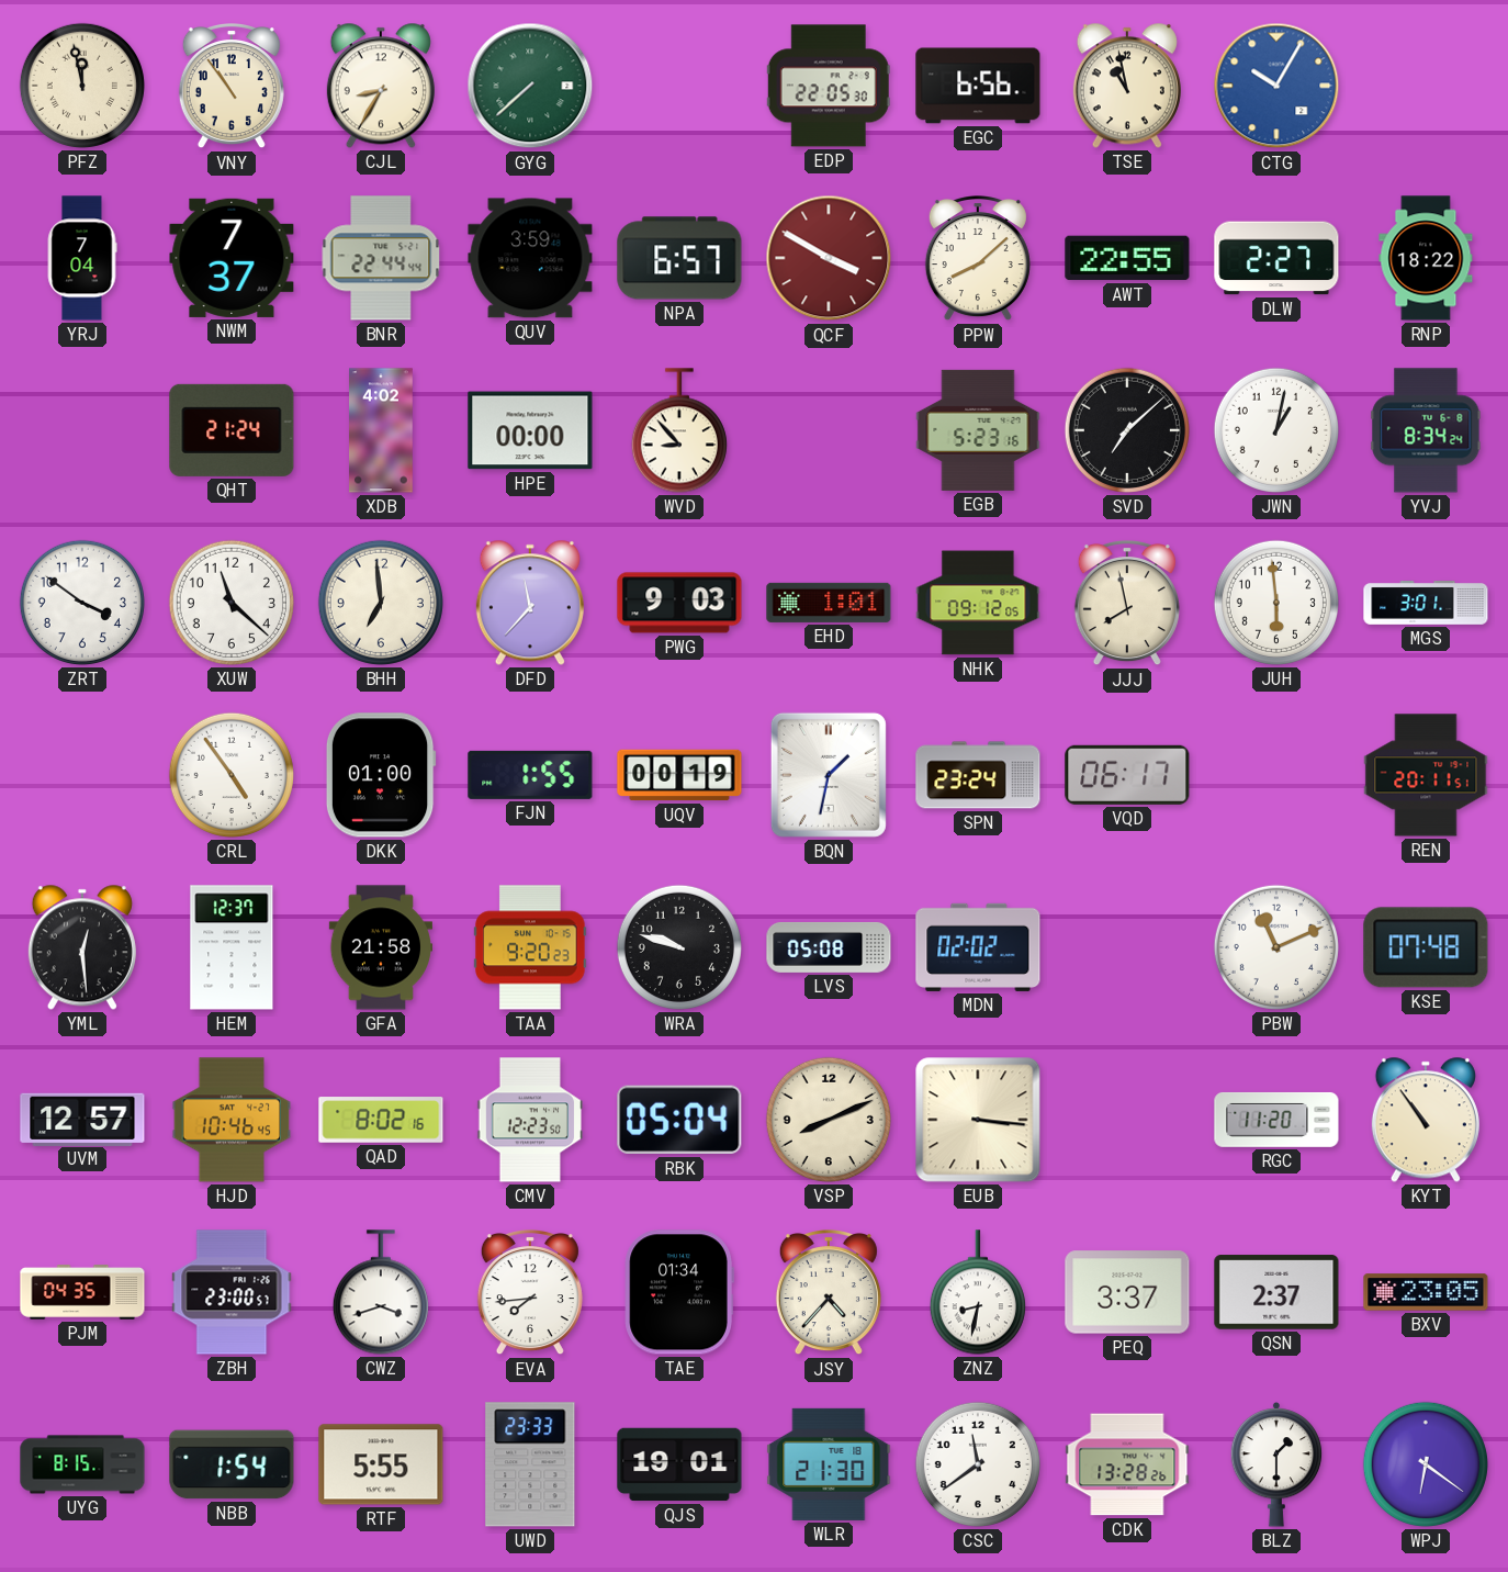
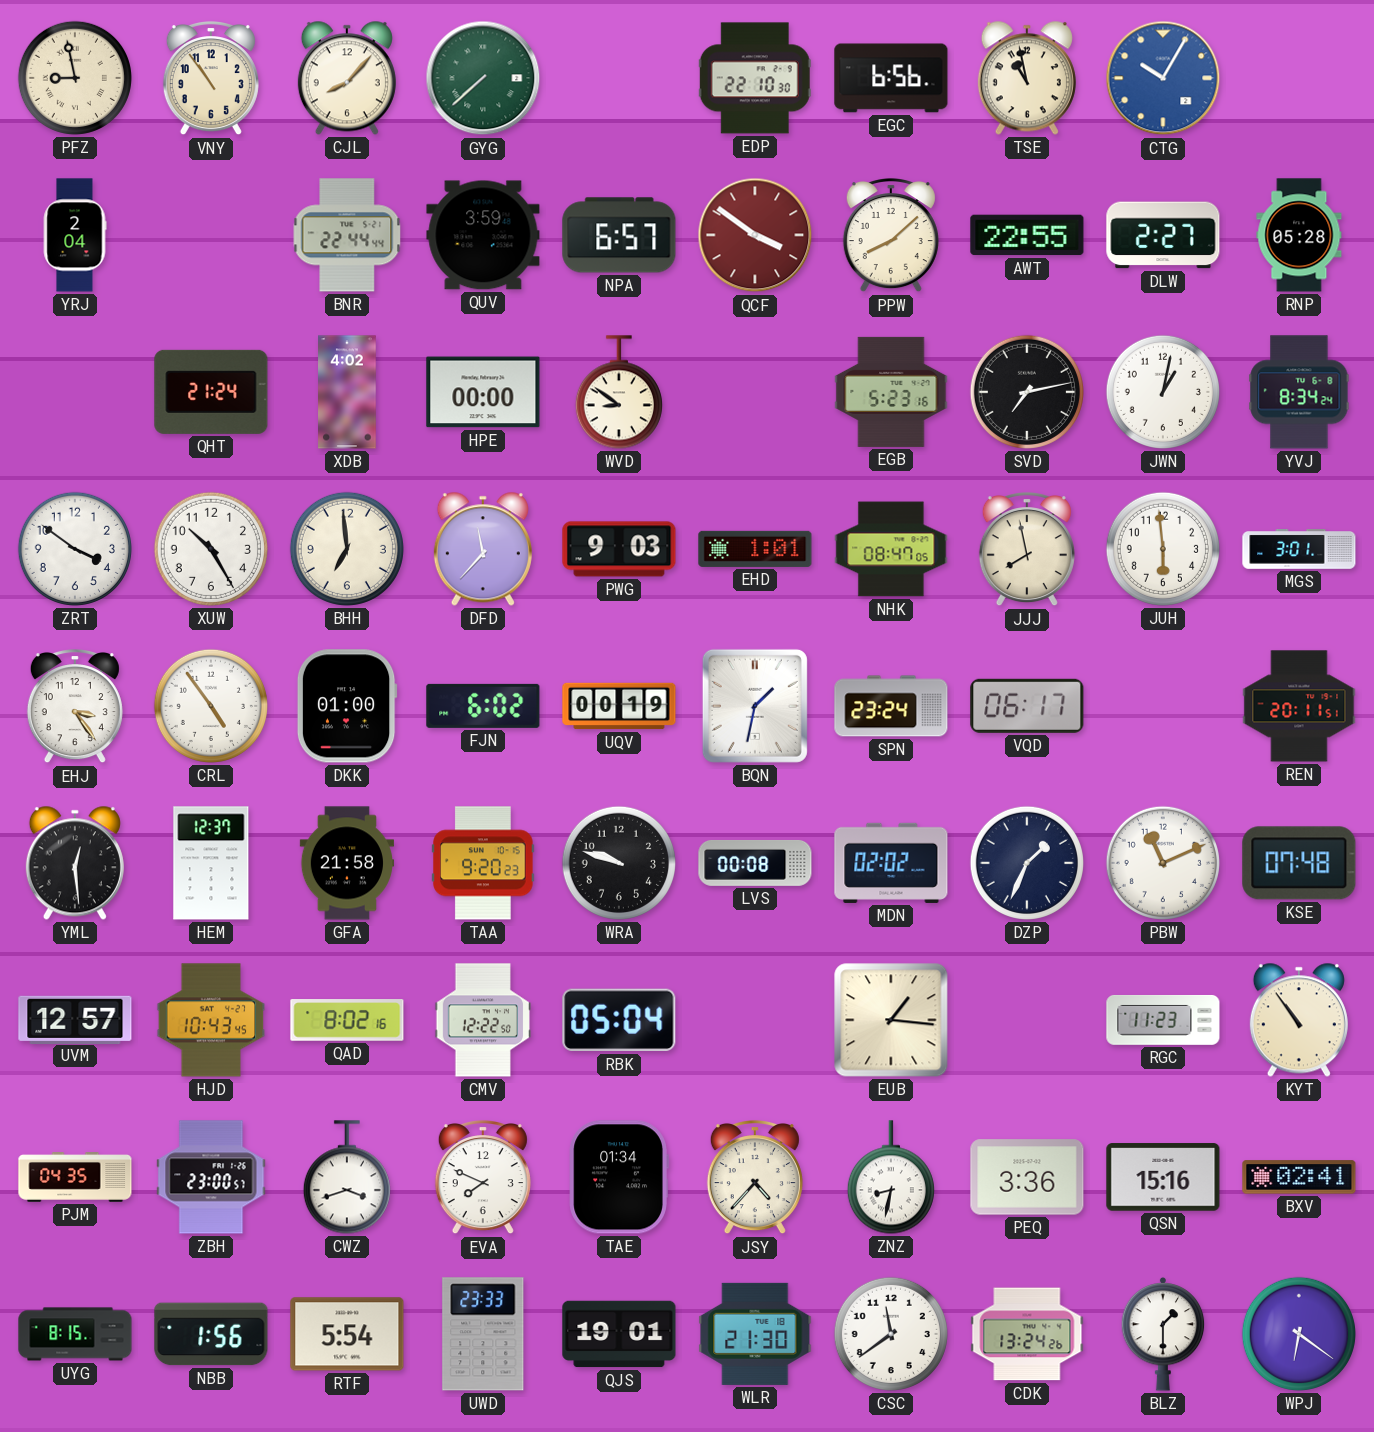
PFZ: 11:58 -> 8:58
CJL: 8:35 -> 8:07
EDP: 22:05 -> 22:10
YRJ: 7:04 -> 2:04
NWM: 7:37 -> none
QCF: 3:50 -> 3:51
RNP: 18:22 -> 05:28
WVD: 8:53 -> 8:51
SVD: 7:08 -> 7:13
XUW: 11:22 -> 10:25
NHK: 09:12 -> 08:47
EHJ: none -> 3:24
FJN: 1:55 -> 6:02
LVS: 05:08 -> 00:08
DZP: none -> 1:34
HJD: 10:46 -> 10:43
CMV: 12:23 -> 12:22
VSP: 8:11 -> none
EUB: 3:16 -> 1:16
RGC: 11:20 -> 11:23
EVA: 7:44 -> 7:49
PEQ: 3:37 -> 3:36
QSN: 2:37 -> 15:16
BXV: 23:05 -> 02:41
NBB: 1:54 -> 1:56
RTF: 5:55 -> 5:54
CDK: 13:28 -> 13:24
